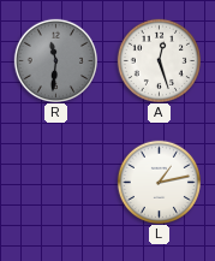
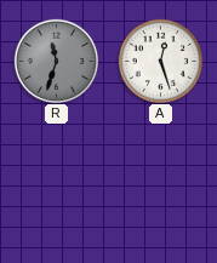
R: 11:31 -> 11:33
L: 1:13 -> none
